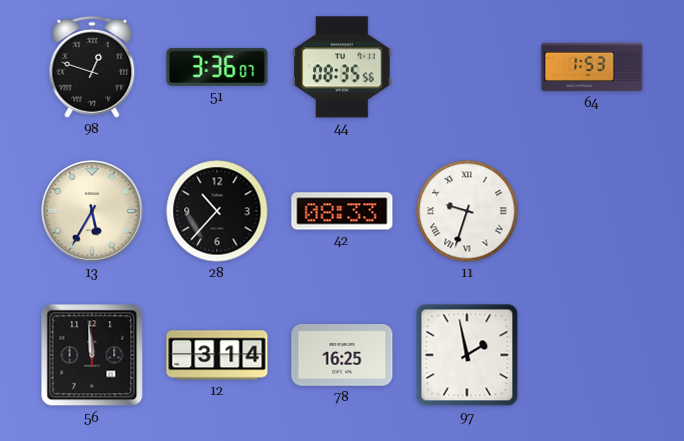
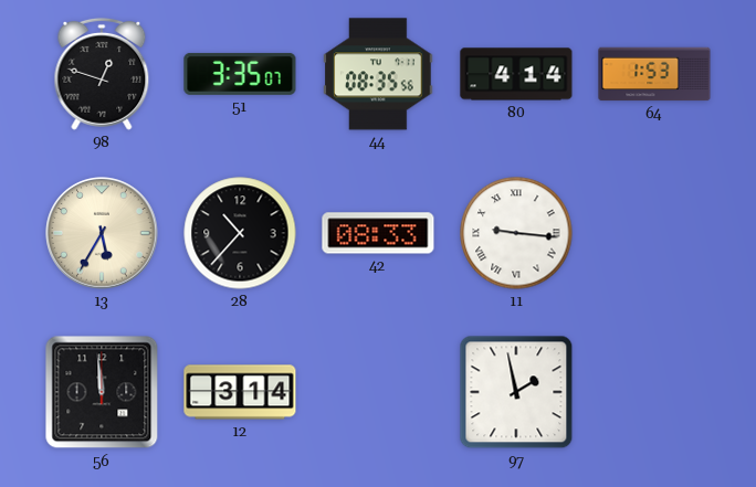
51: 3:36 -> 3:35
80: none -> 4:14
11: 9:33 -> 9:16
78: 16:25 -> none
